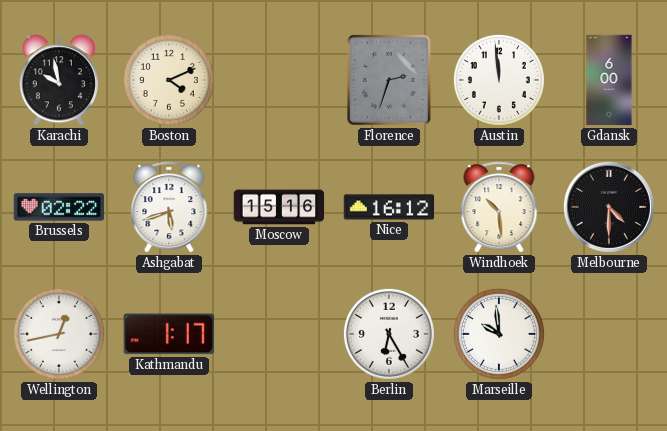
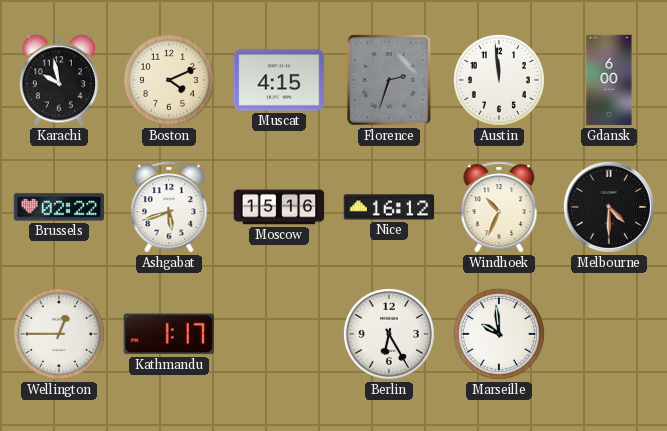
Muscat: none -> 4:15
Windhoek: 10:29 -> 10:34
Wellington: 12:43 -> 12:45
